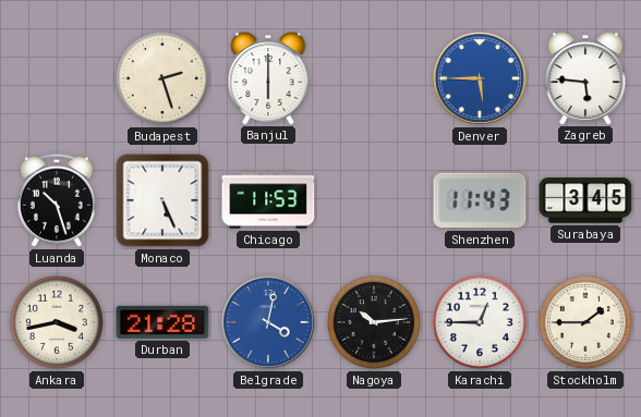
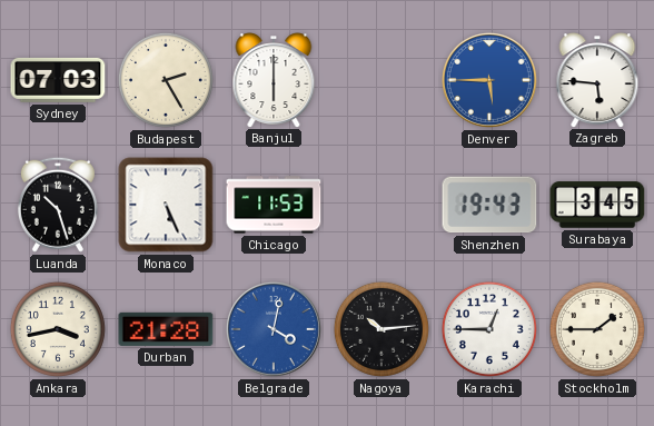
Sydney: none -> 07:03
Budapest: 2:27 -> 2:25
Shenzhen: 11:43 -> 19:43
